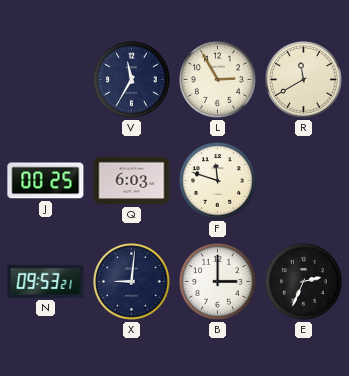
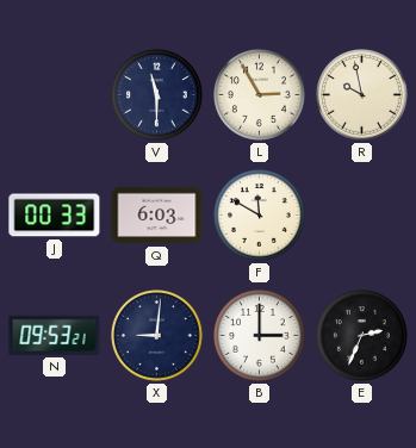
V: 11:35 -> 11:30
R: 11:40 -> 9:58
J: 00:25 -> 00:33
F: 11:48 -> 11:50
